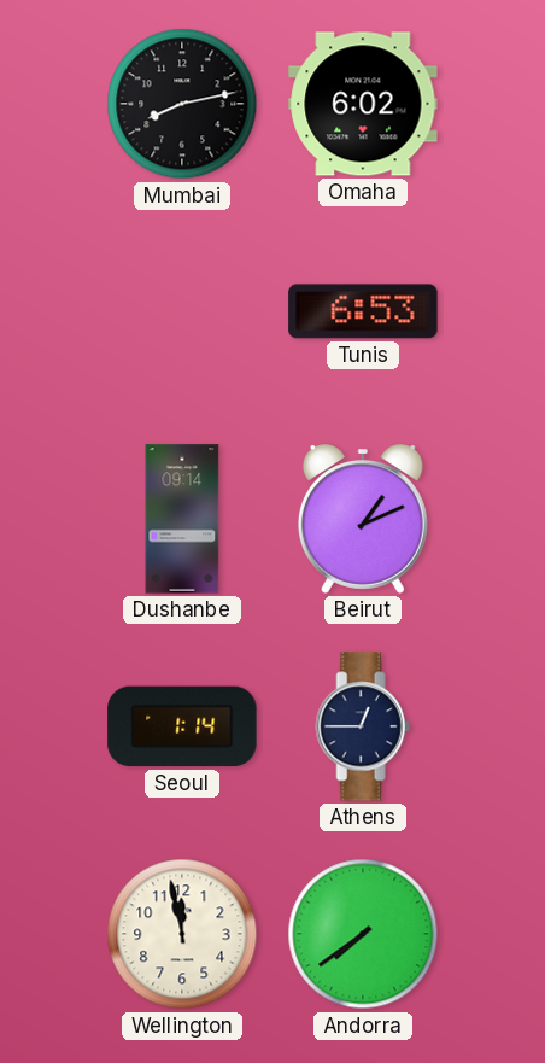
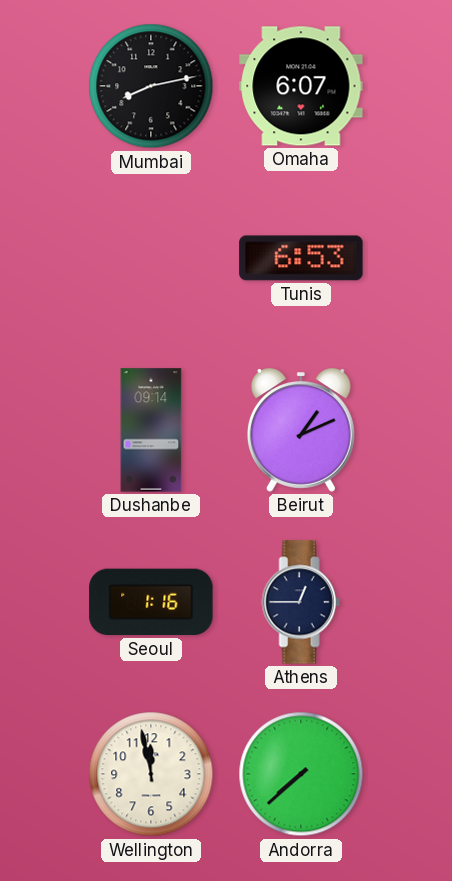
Omaha: 6:02 -> 6:07
Seoul: 1:14 -> 1:16
Andorra: 7:39 -> 7:38
